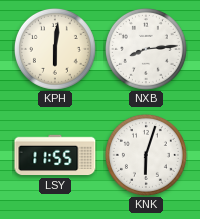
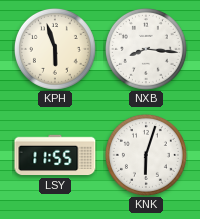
KPH: 6:01 -> 5:57
NXB: 8:14 -> 8:16
